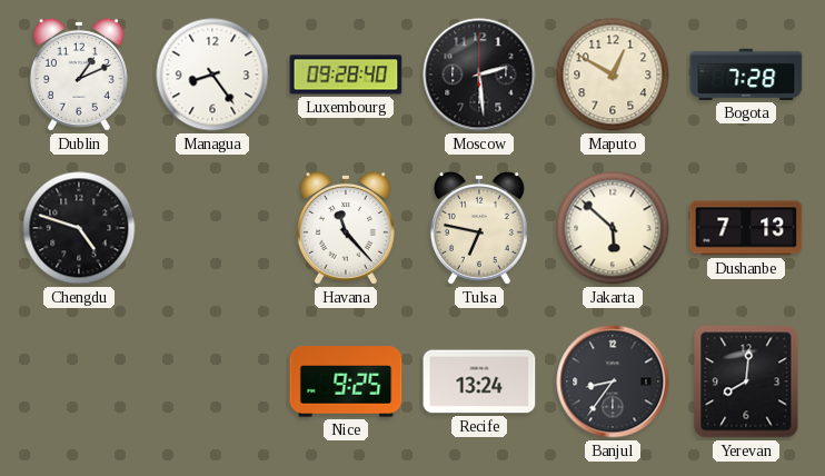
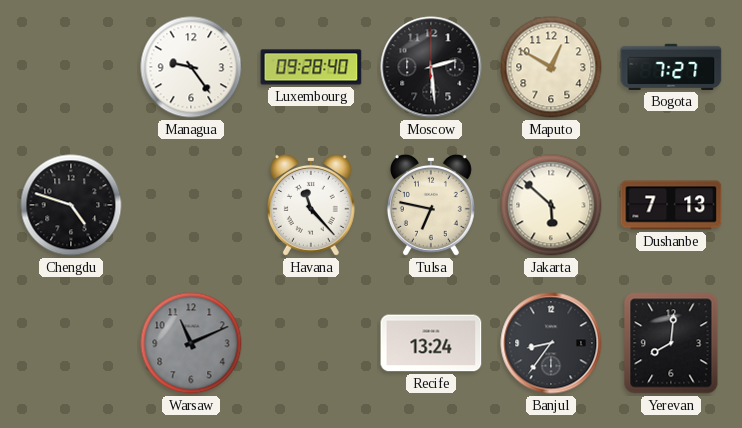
Dublin: 1:11 -> none
Managua: 8:24 -> 9:24
Bogota: 7:28 -> 7:27
Warsaw: none -> 11:11
Nice: 9:25 -> none
